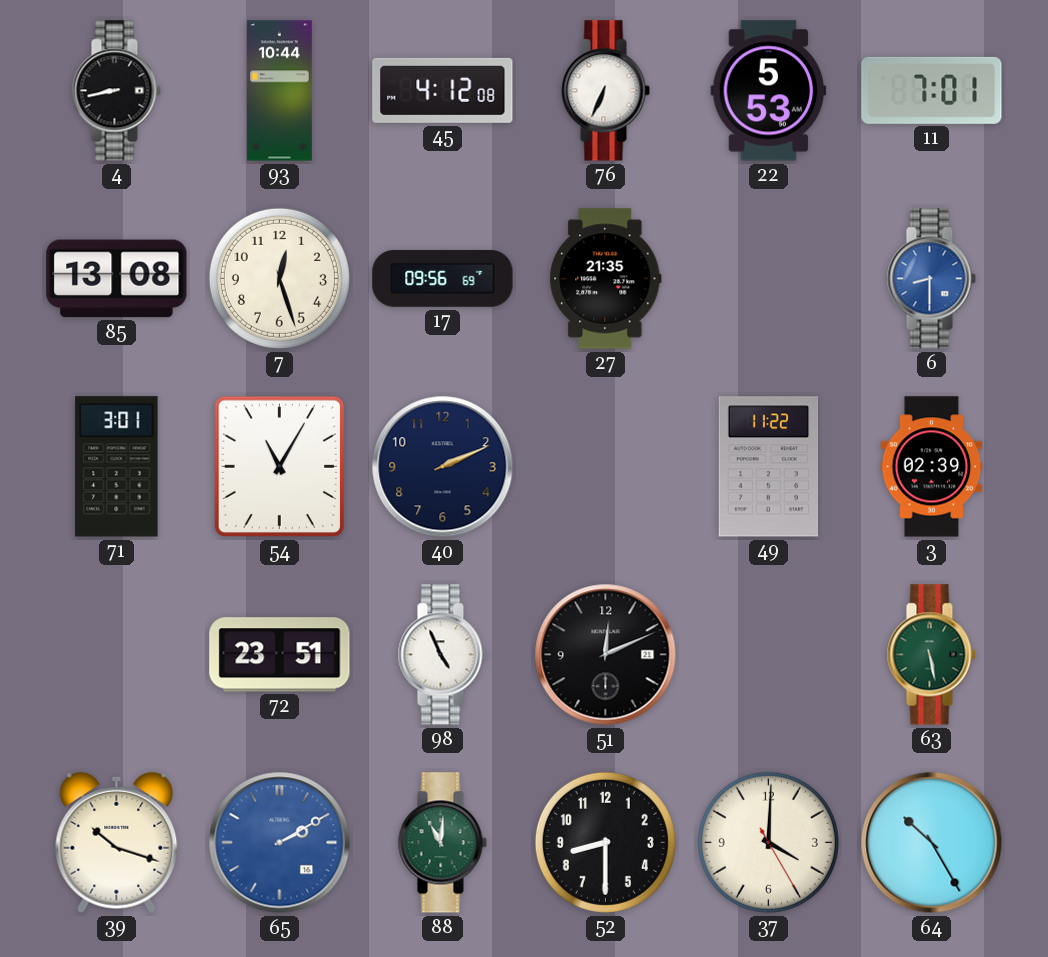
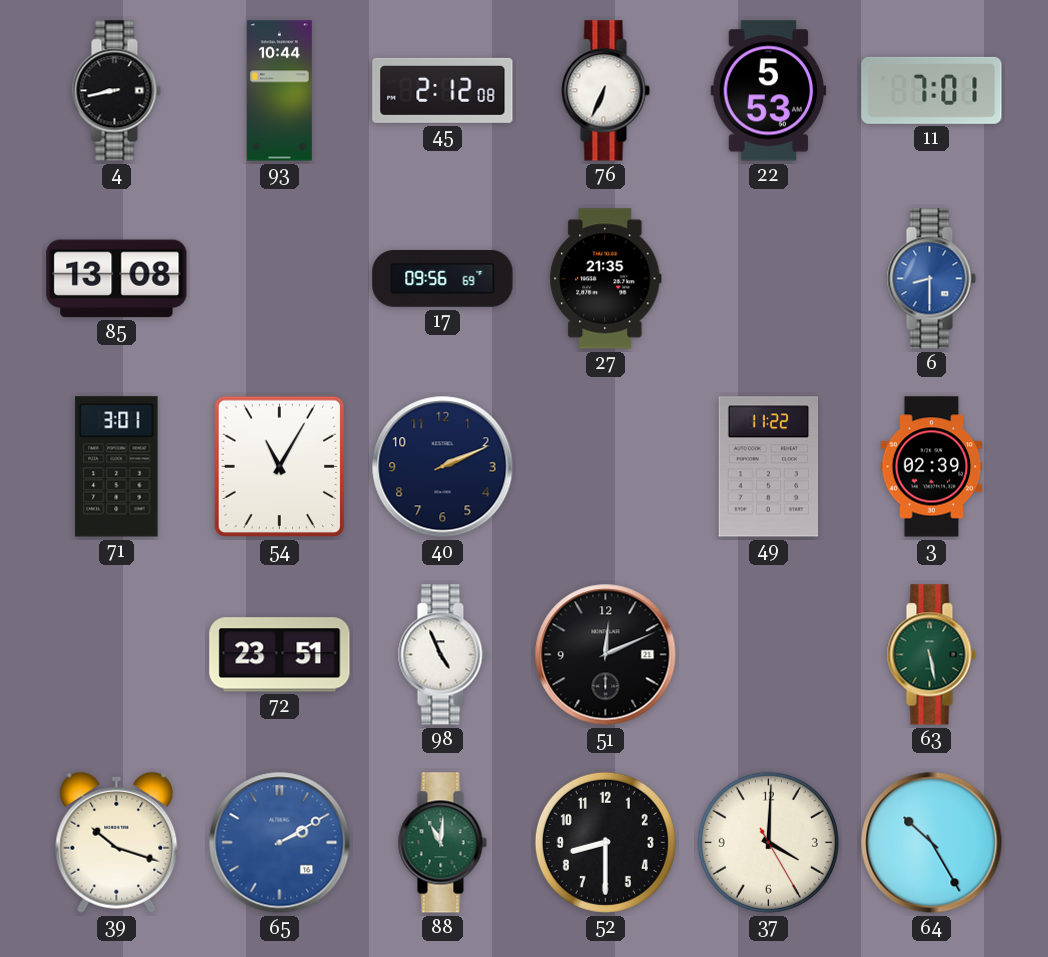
45: 4:12 -> 2:12
7: 12:27 -> none
